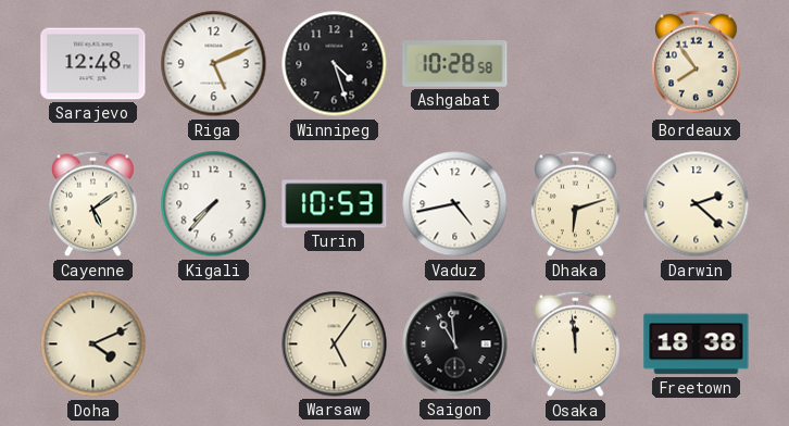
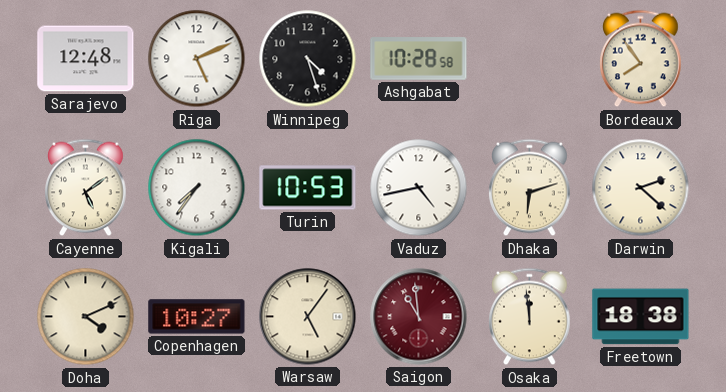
Kigali: 7:37 -> 7:36
Copenhagen: none -> 10:27
Saigon dial: black -> burgundy
